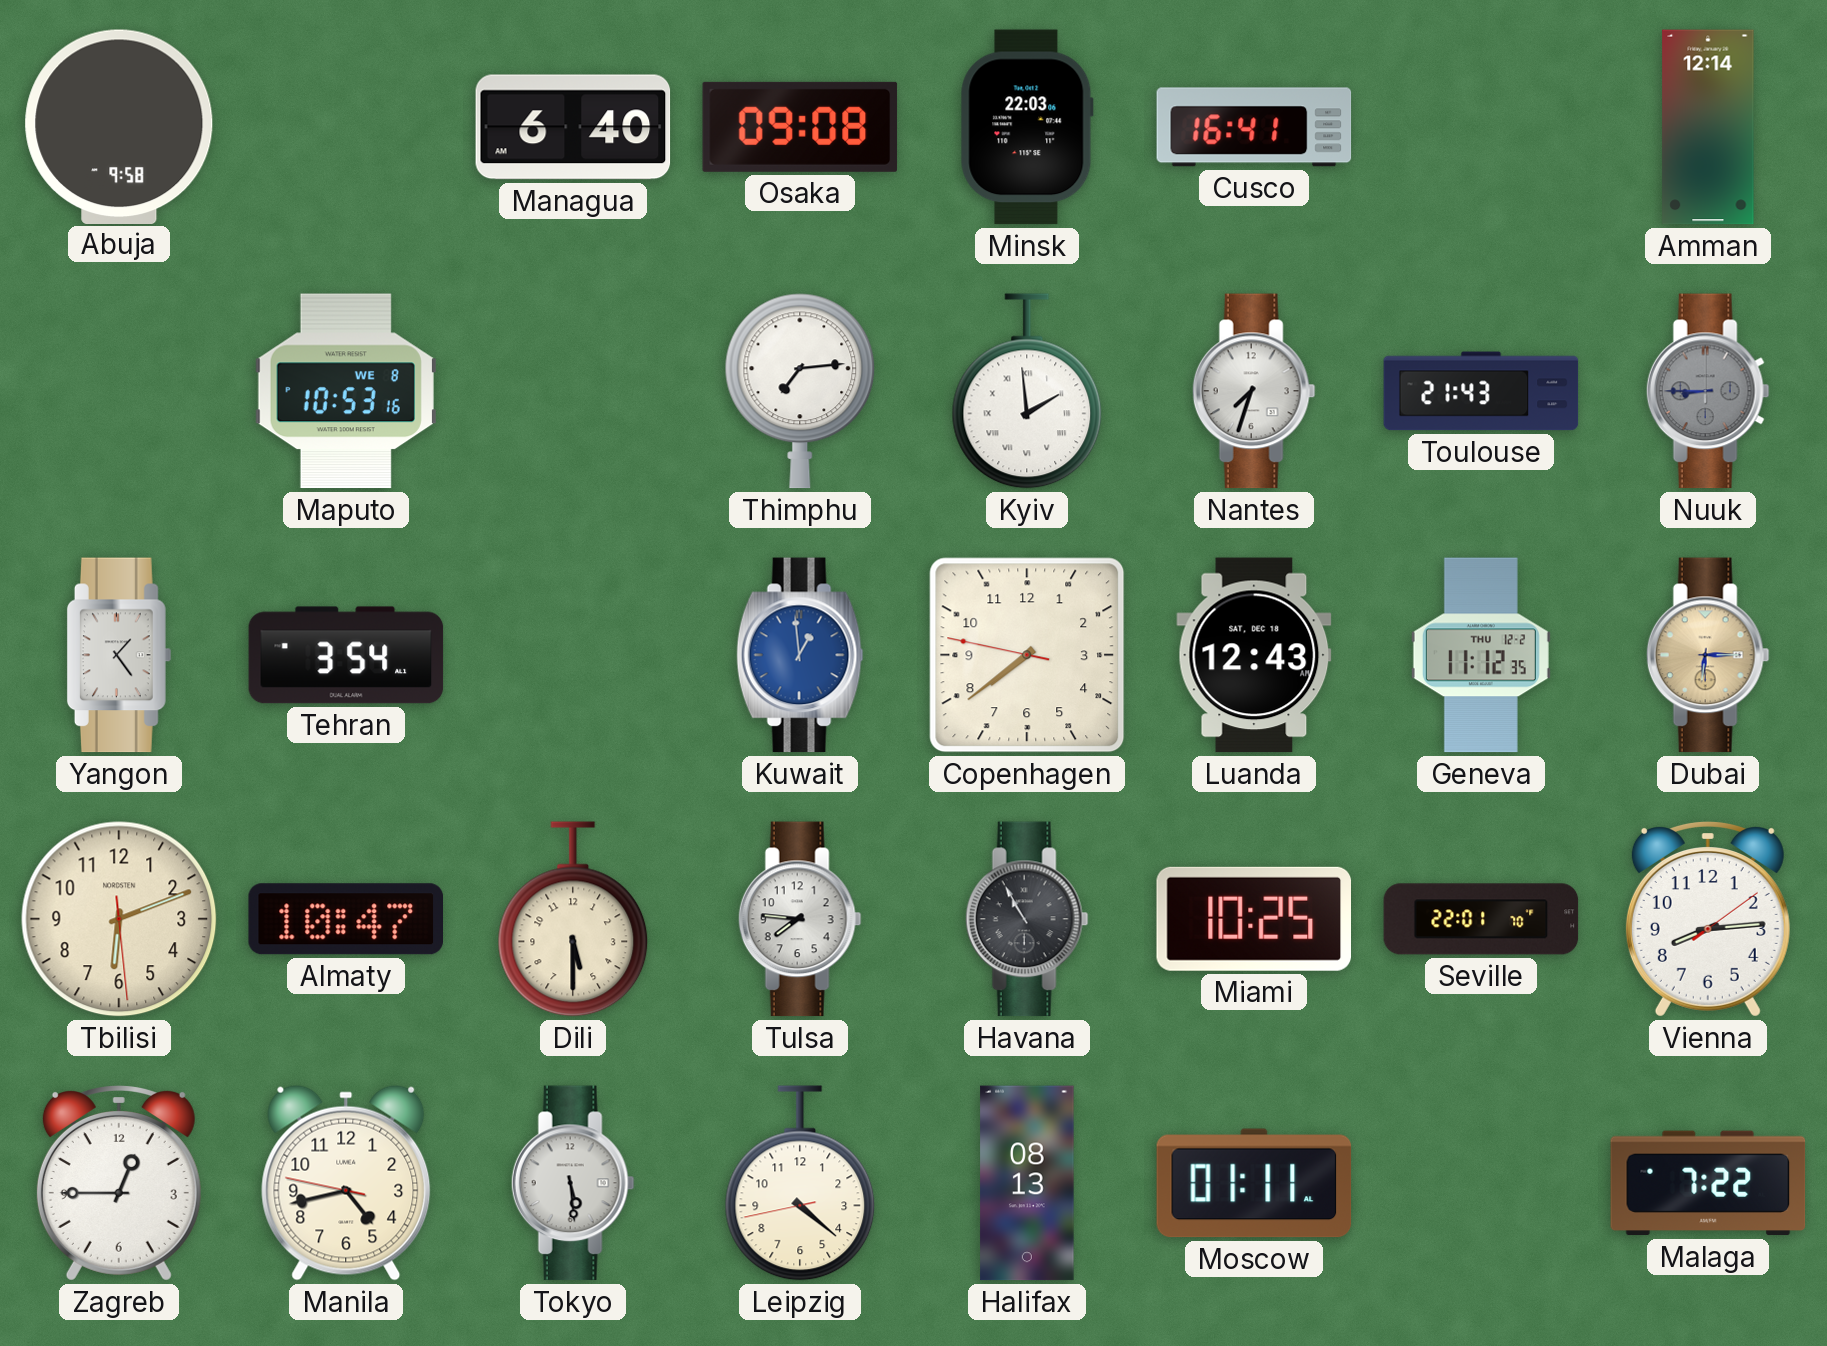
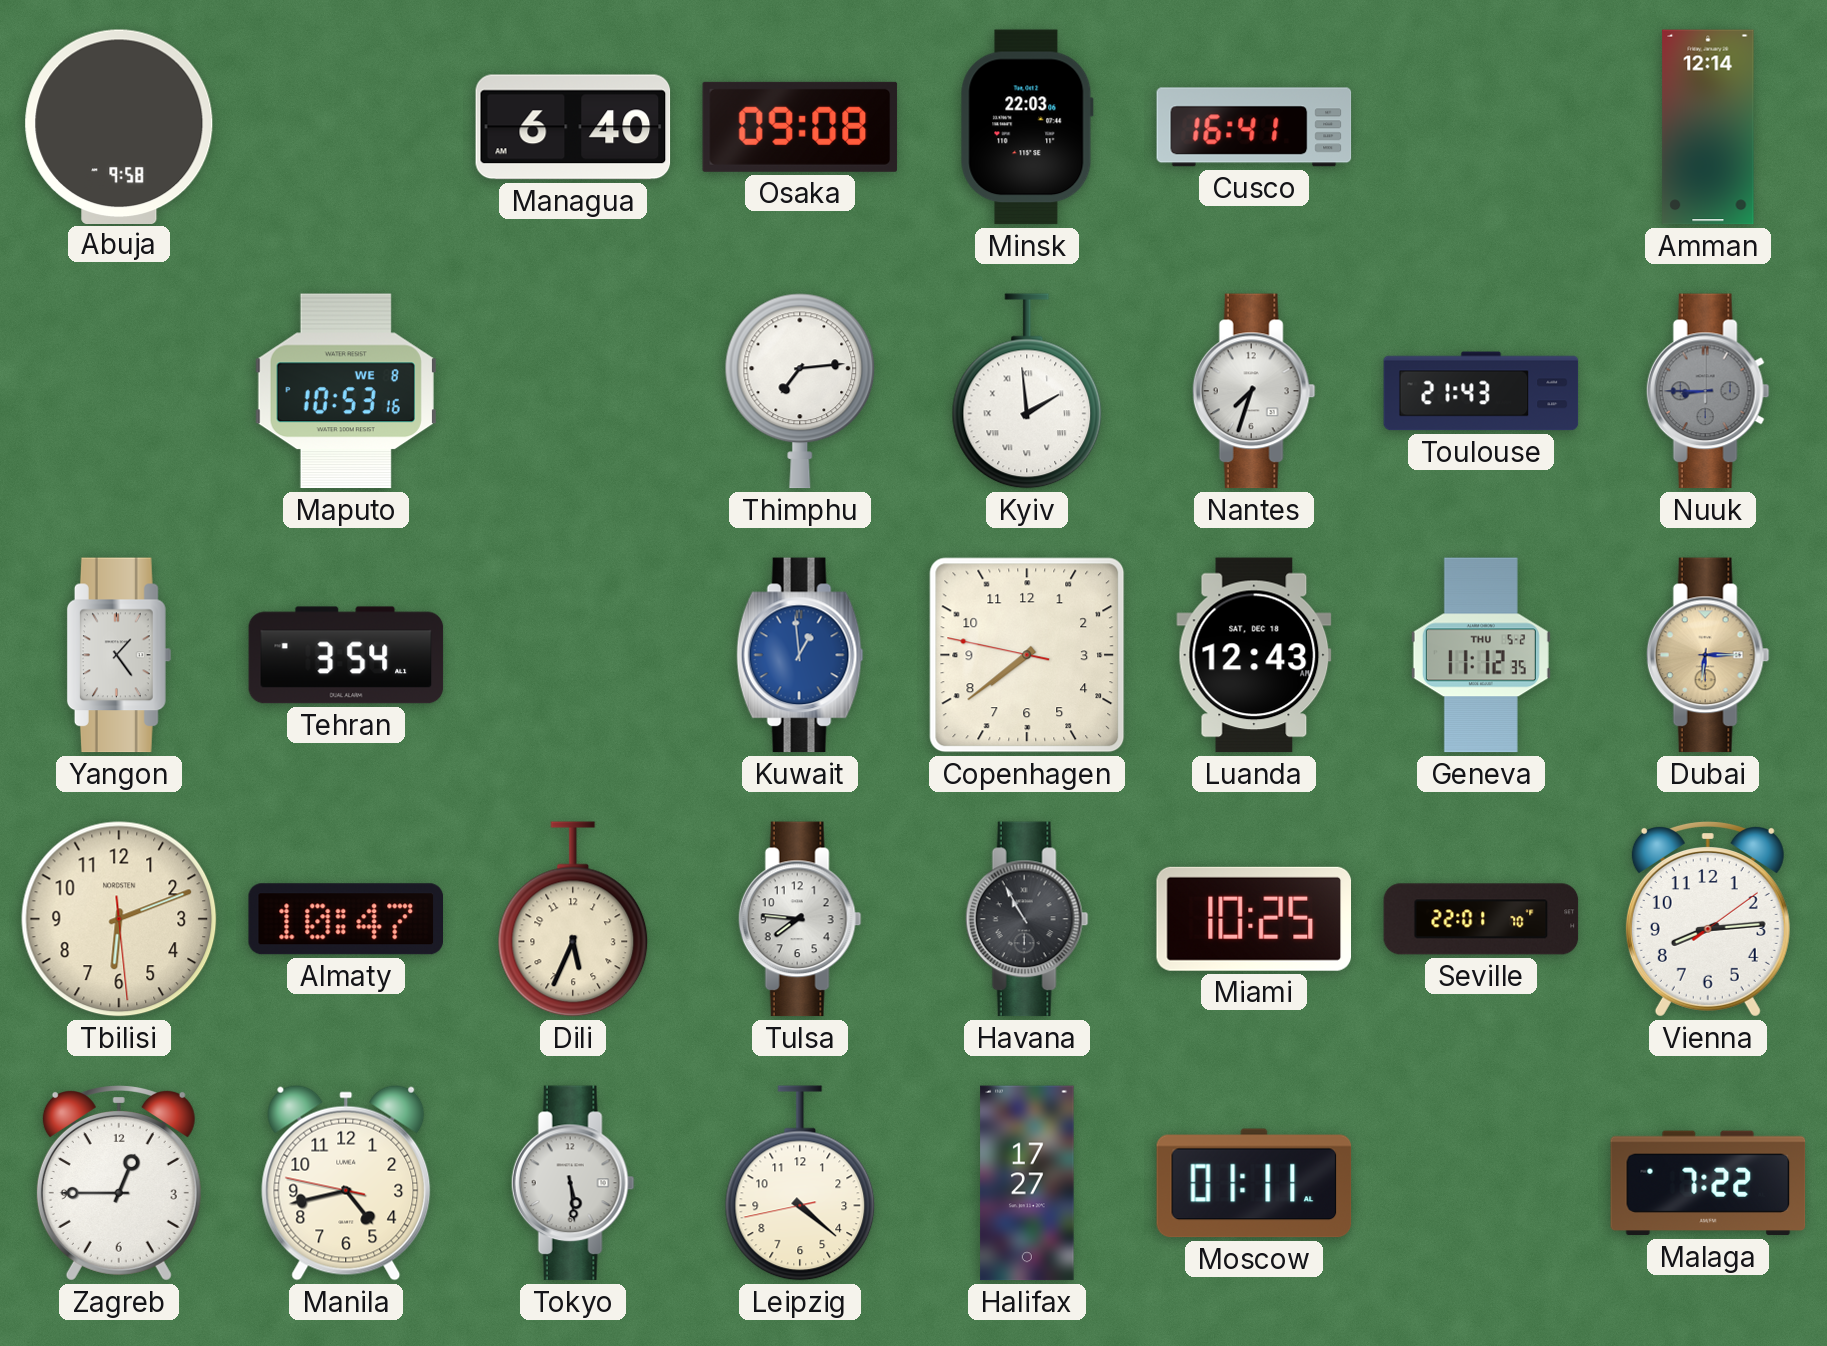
Geneva date: THU 12-2 -> THU 5-2
Dili: 5:30 -> 5:34
Halifax: 08:13 -> 17:27
